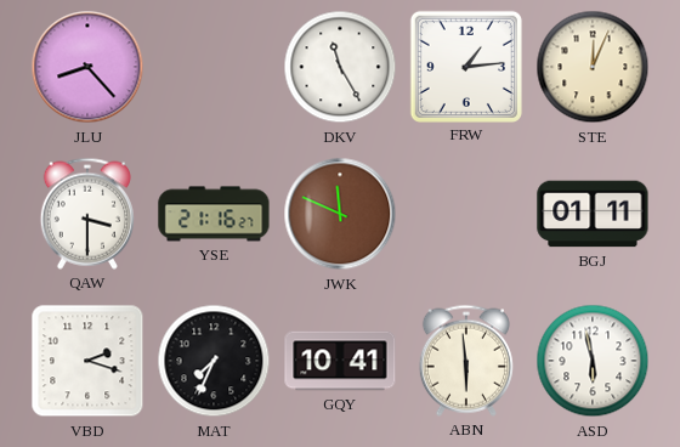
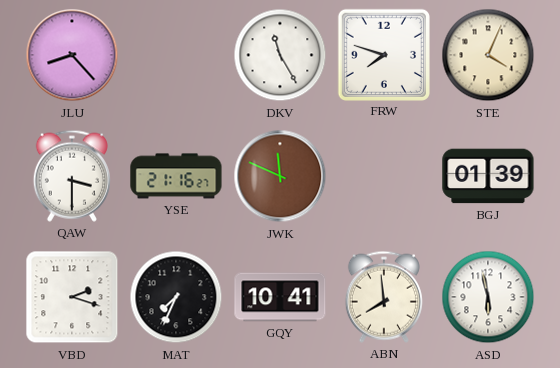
FRW: 1:14 -> 7:48
STE: 12:04 -> 4:04
BGJ: 01:11 -> 01:39
ABN: 5:59 -> 7:59
